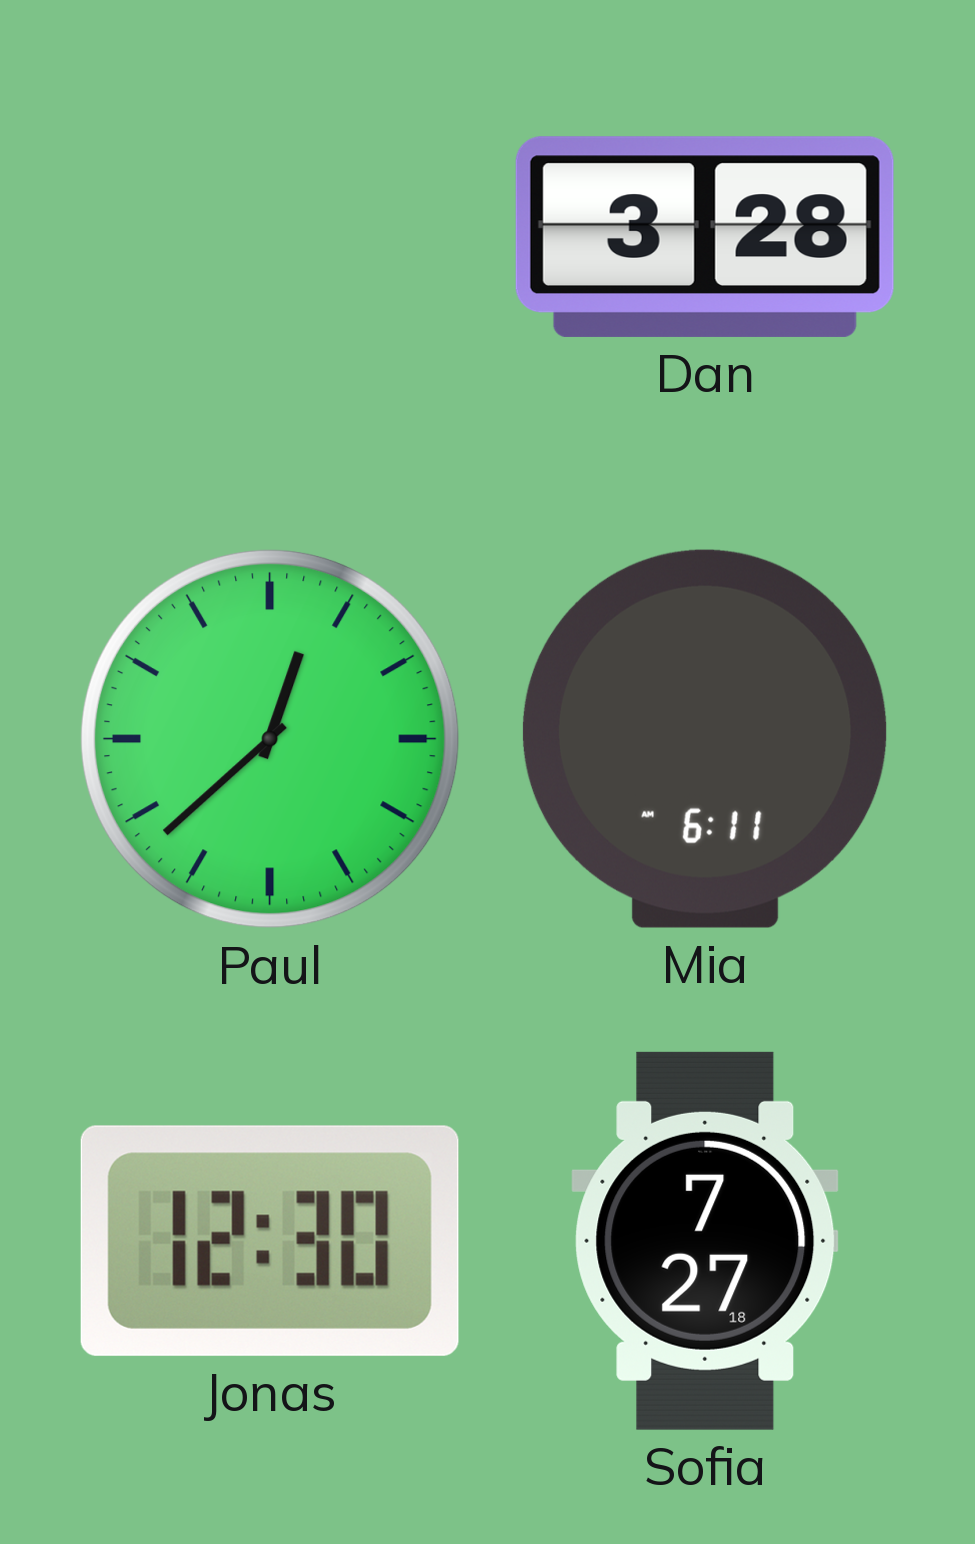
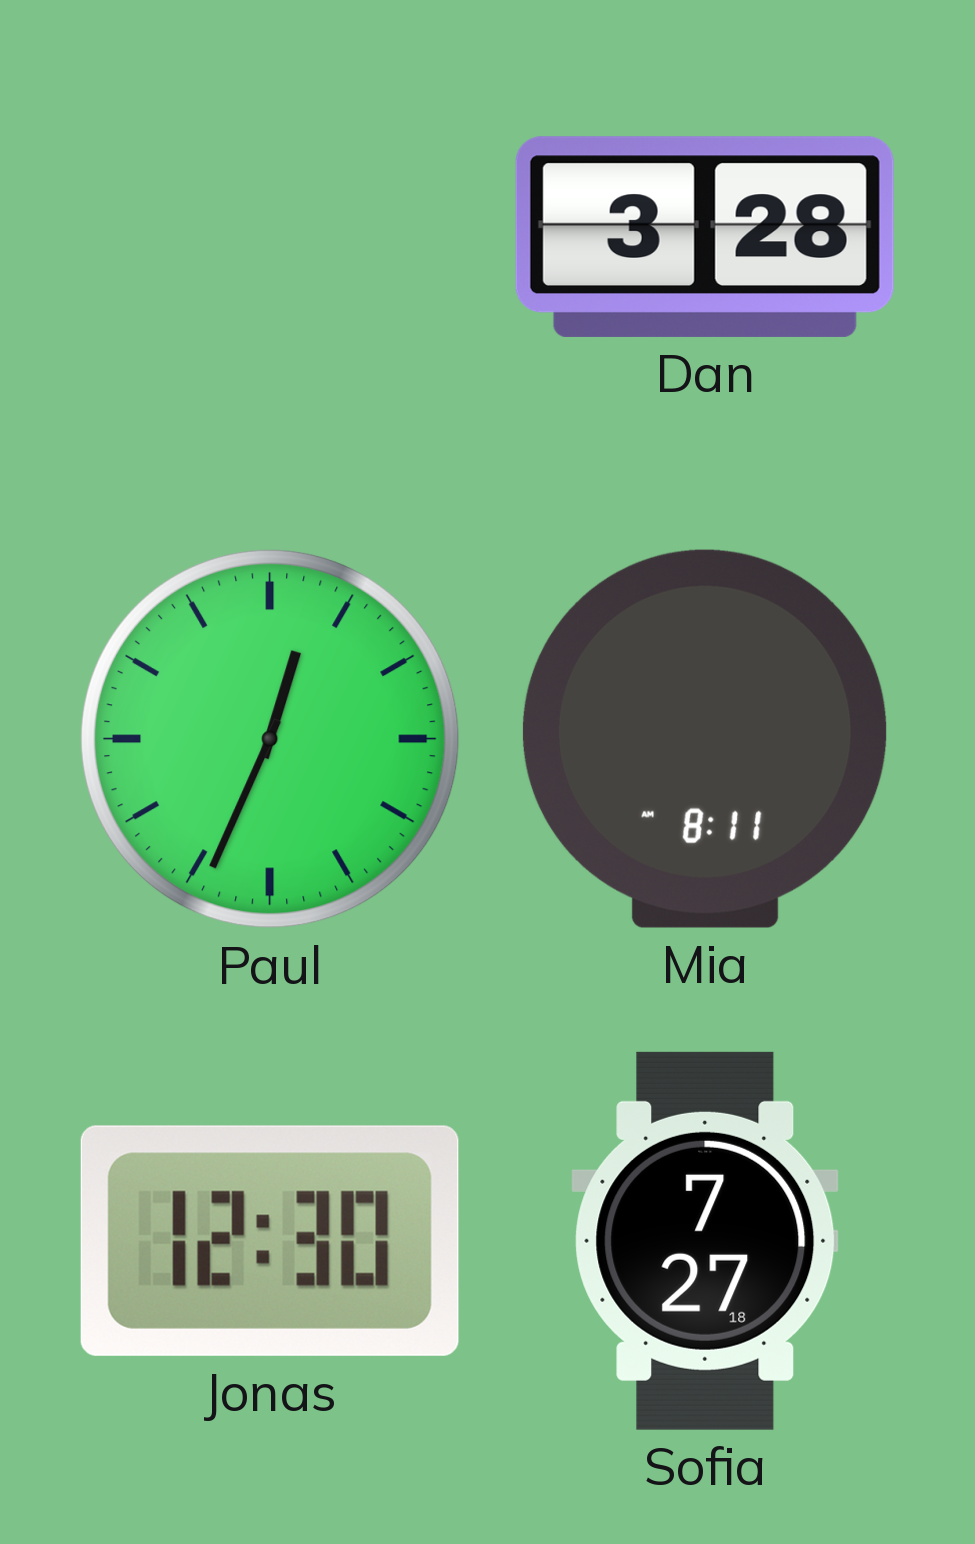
Paul: 12:38 -> 12:34
Mia: 6:11 -> 8:11
